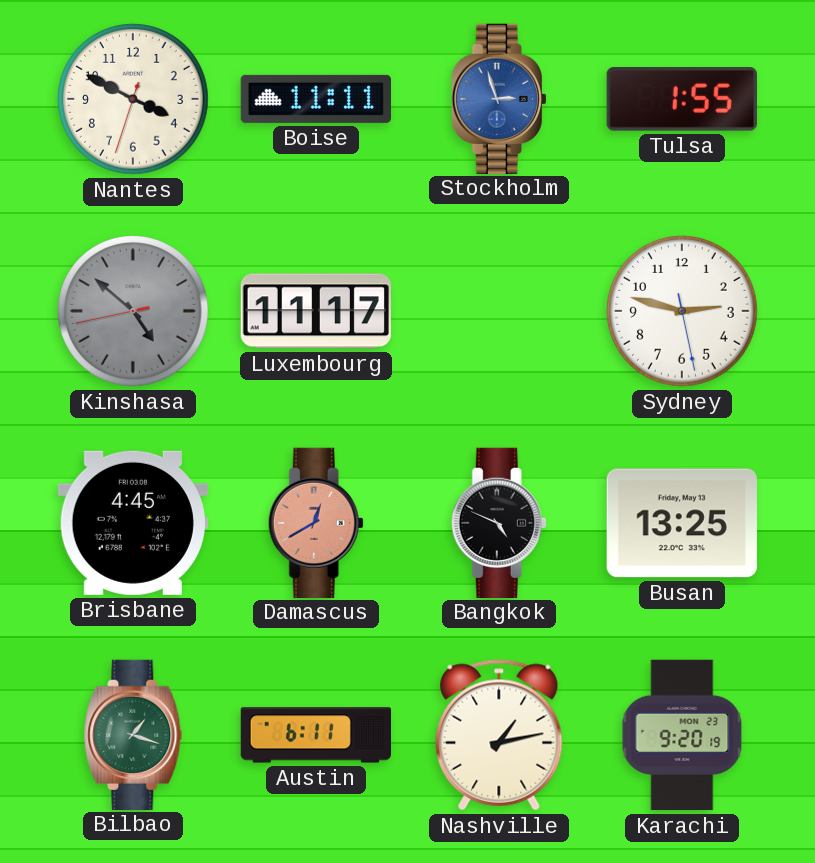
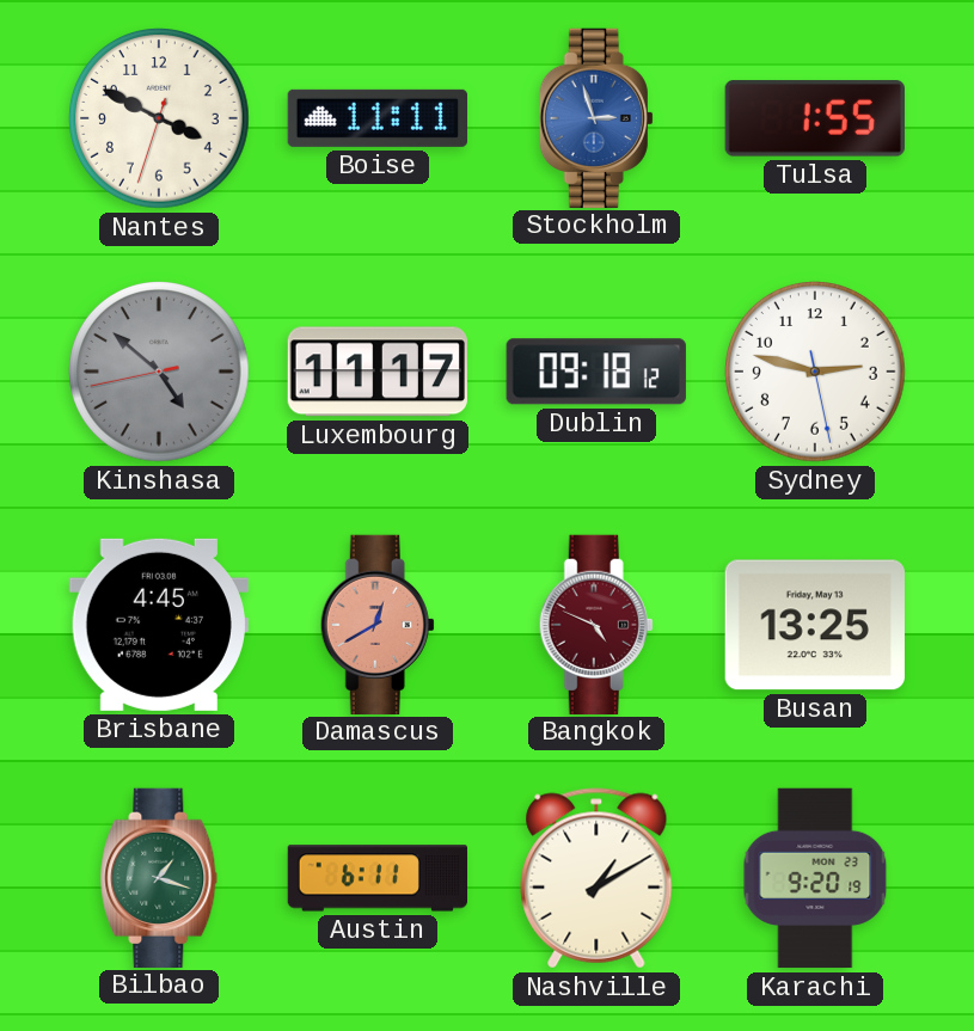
Dublin: none -> 09:18
Bangkok dial: black -> burgundy
Nashville: 1:13 -> 1:10
